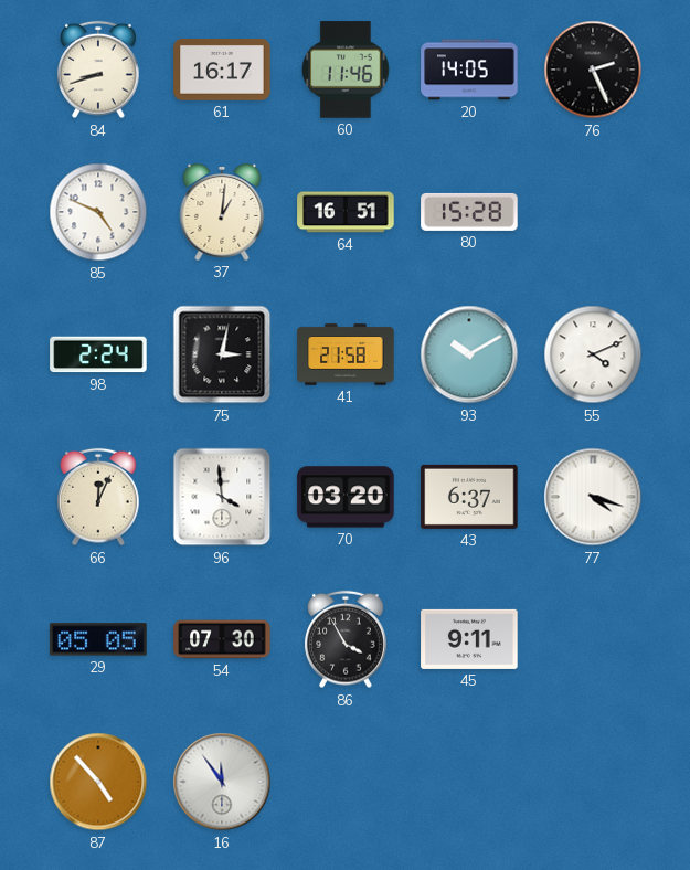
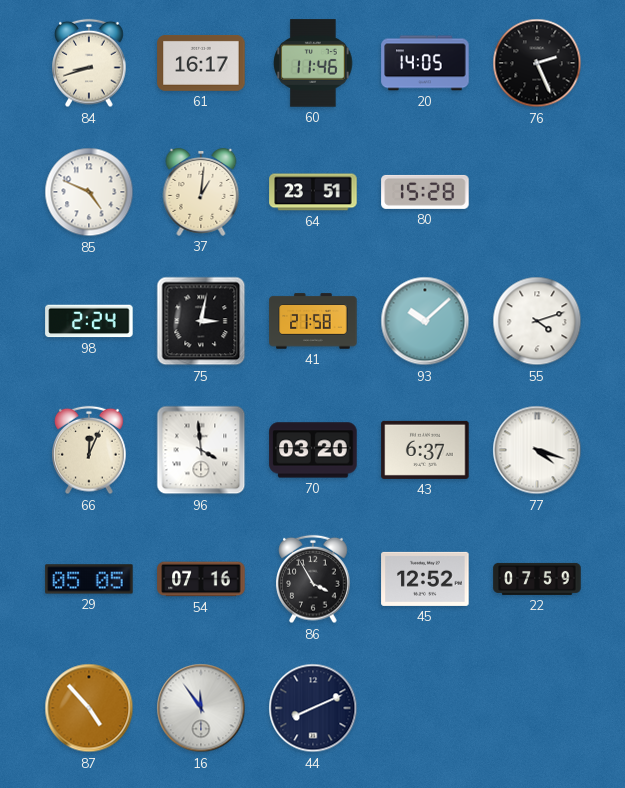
64: 16:51 -> 23:51
93: 10:10 -> 10:08
55: 4:11 -> 4:12
54: 07:30 -> 07:16
45: 9:11 -> 12:52
22: none -> 07:59
44: none -> 8:11
